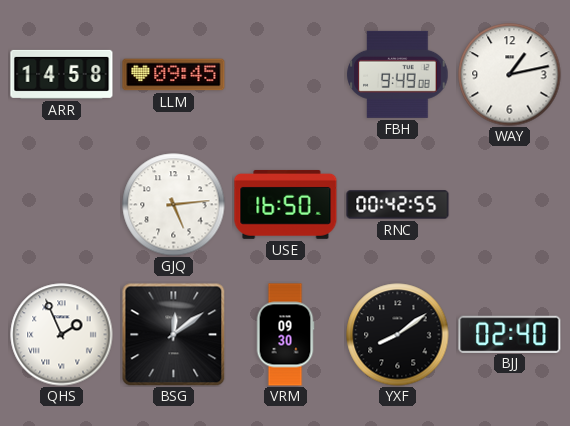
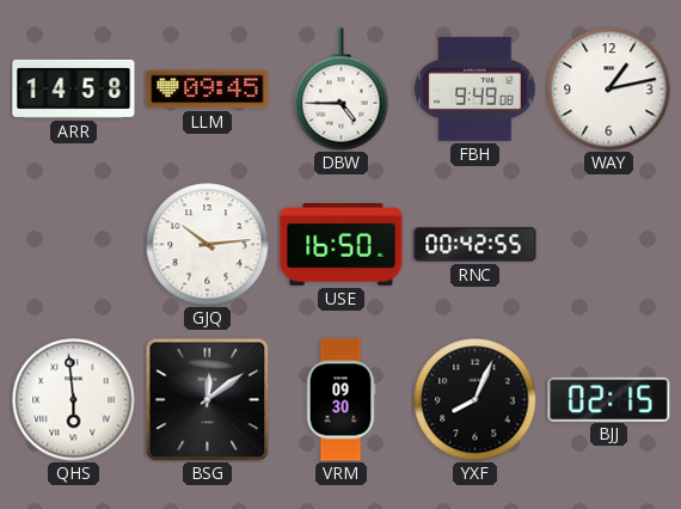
DBW: none -> 4:45
GJQ: 5:14 -> 10:14
QHS: 1:56 -> 5:59
YXF: 8:09 -> 8:04
BJJ: 02:40 -> 02:15
